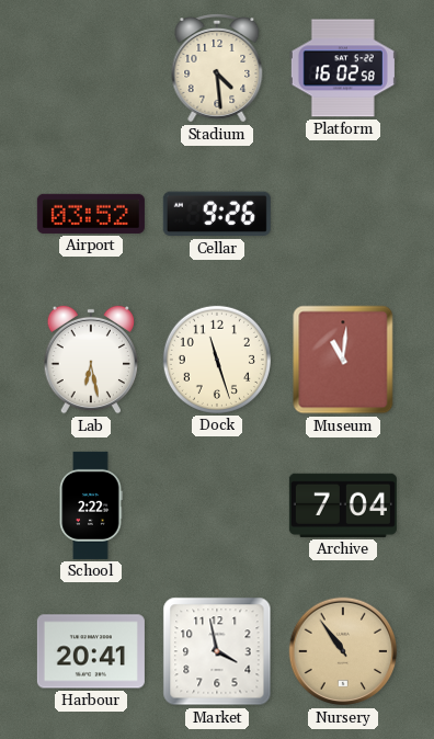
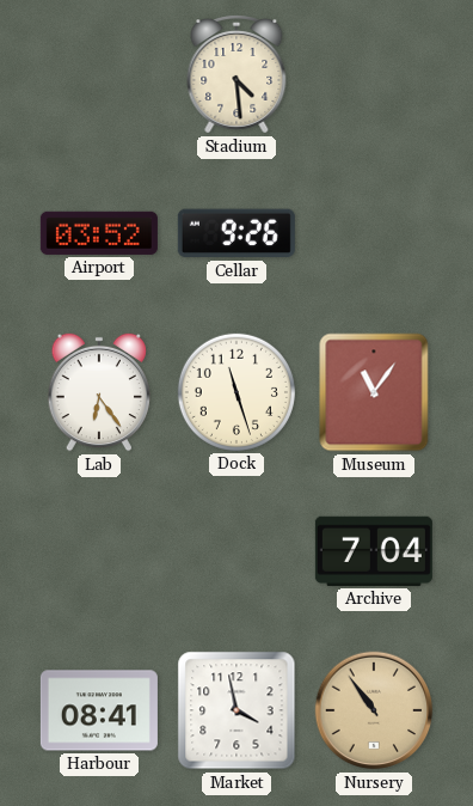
Platform: 16:02 -> none
Lab: 6:28 -> 6:24
Museum: 11:01 -> 11:06
School: 2:22 -> none
Harbour: 20:41 -> 08:41
